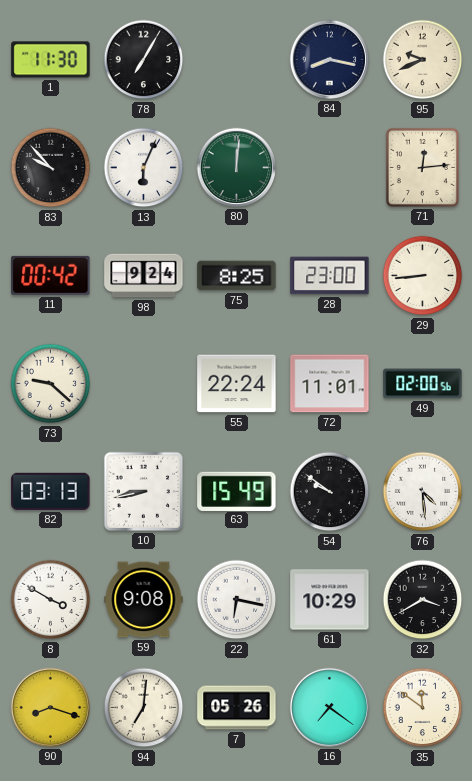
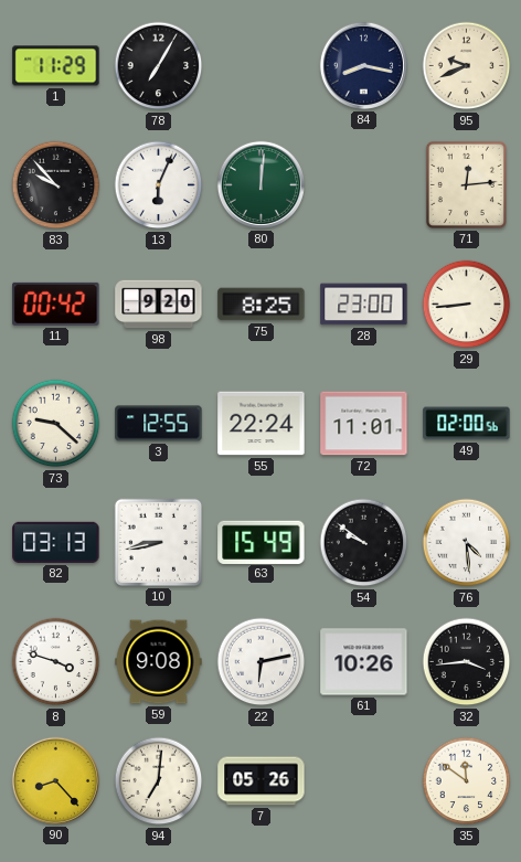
1: 11:30 -> 11:29
98: 9:24 -> 9:20
3: none -> 12:55
8: 3:50 -> 3:48
22: 6:17 -> 6:13
61: 10:29 -> 10:26
32: 3:40 -> 3:44
90: 8:18 -> 8:23
16: 7:21 -> none
